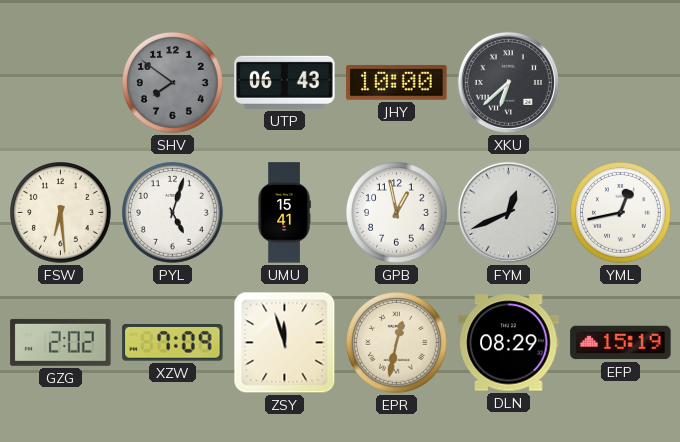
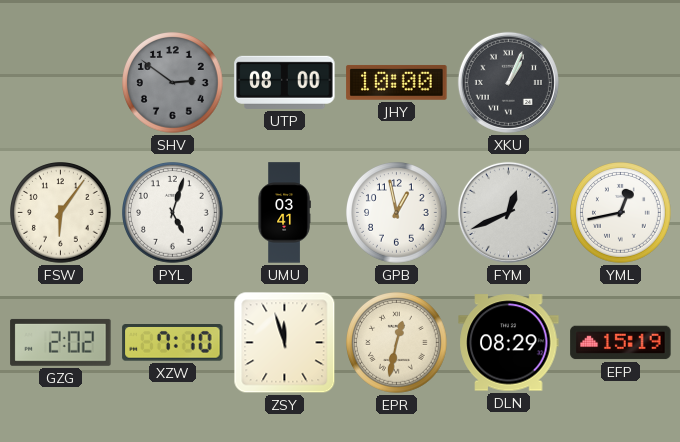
SHV: 7:51 -> 2:51
UTP: 06:43 -> 08:00
XKU: 6:38 -> 1:04
FSW: 6:29 -> 6:06
UMU: 15:41 -> 03:41
XZW: 7:09 -> 7:10
